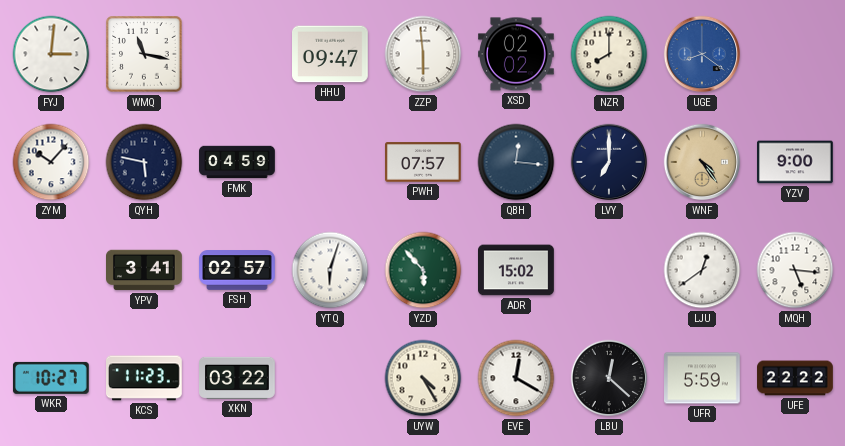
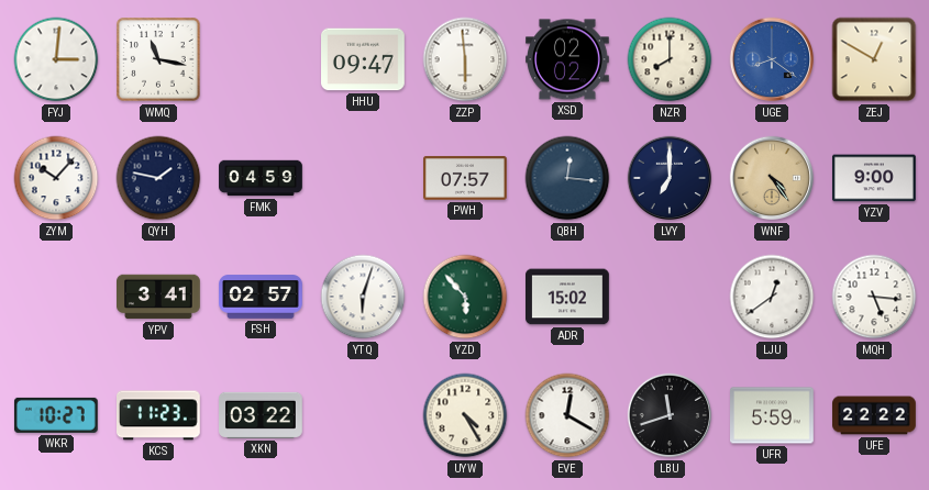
ZEJ: none -> 12:50
QYH: 5:47 -> 1:47
LBU: 12:22 -> 11:42
